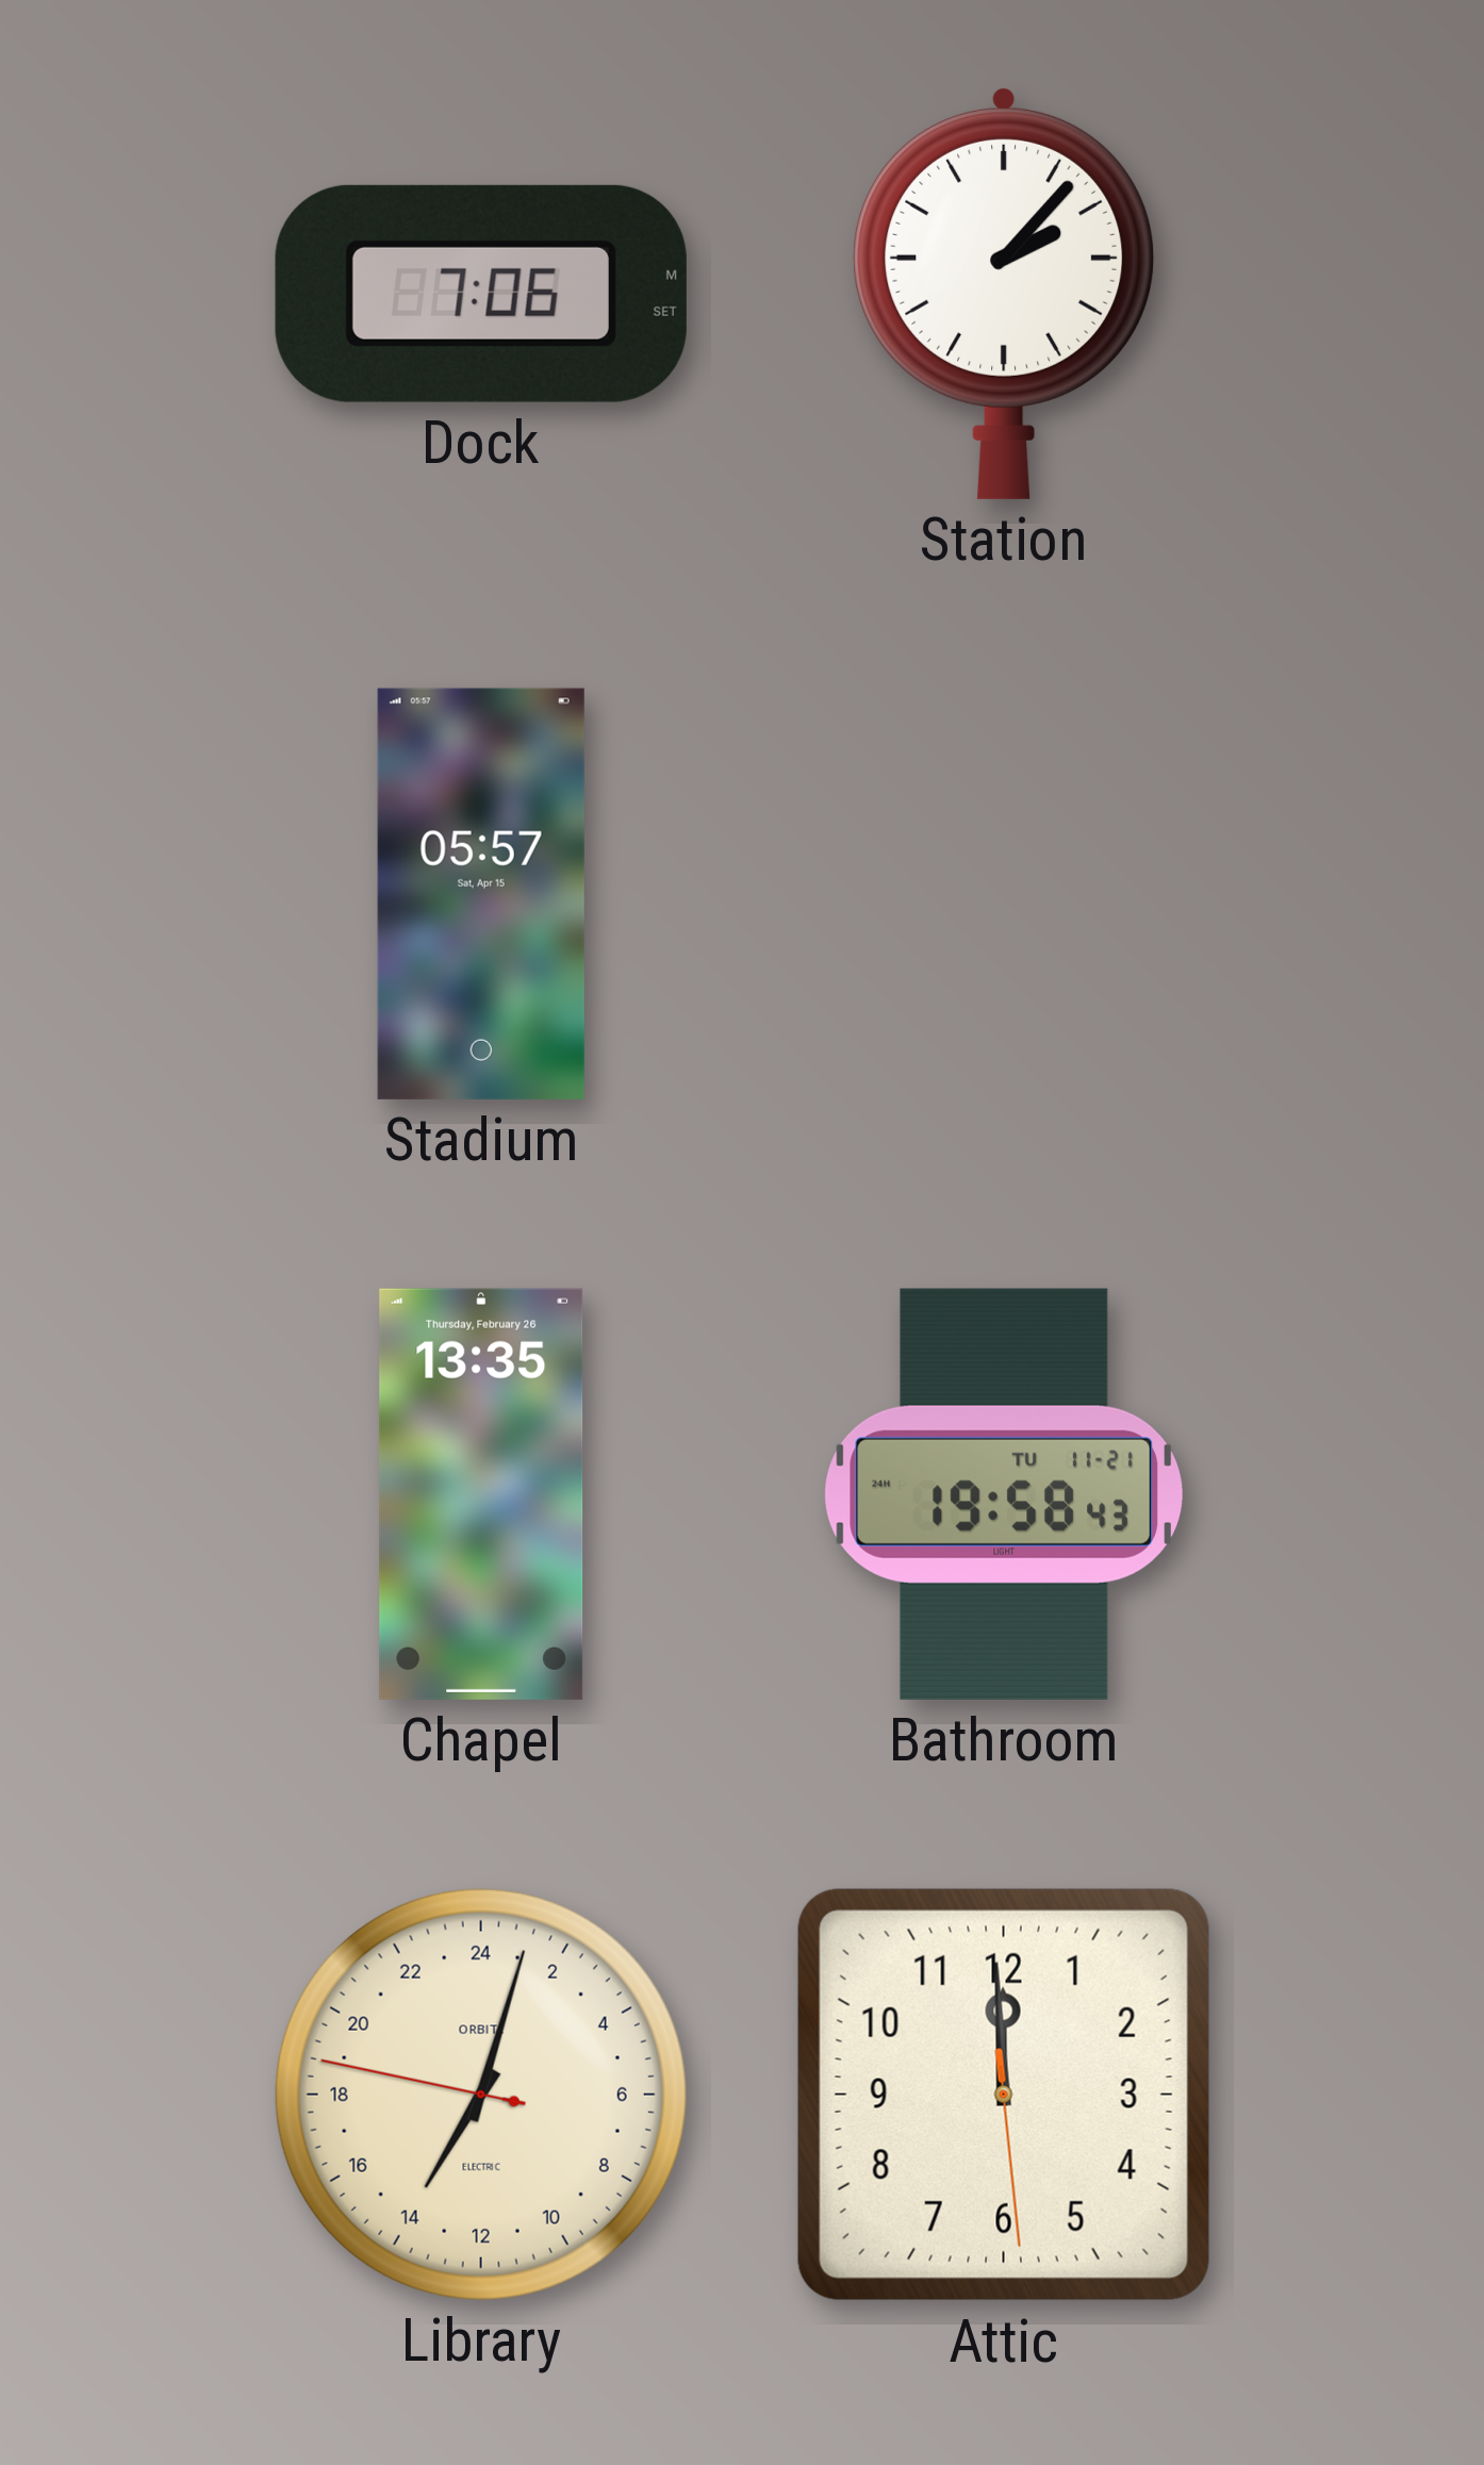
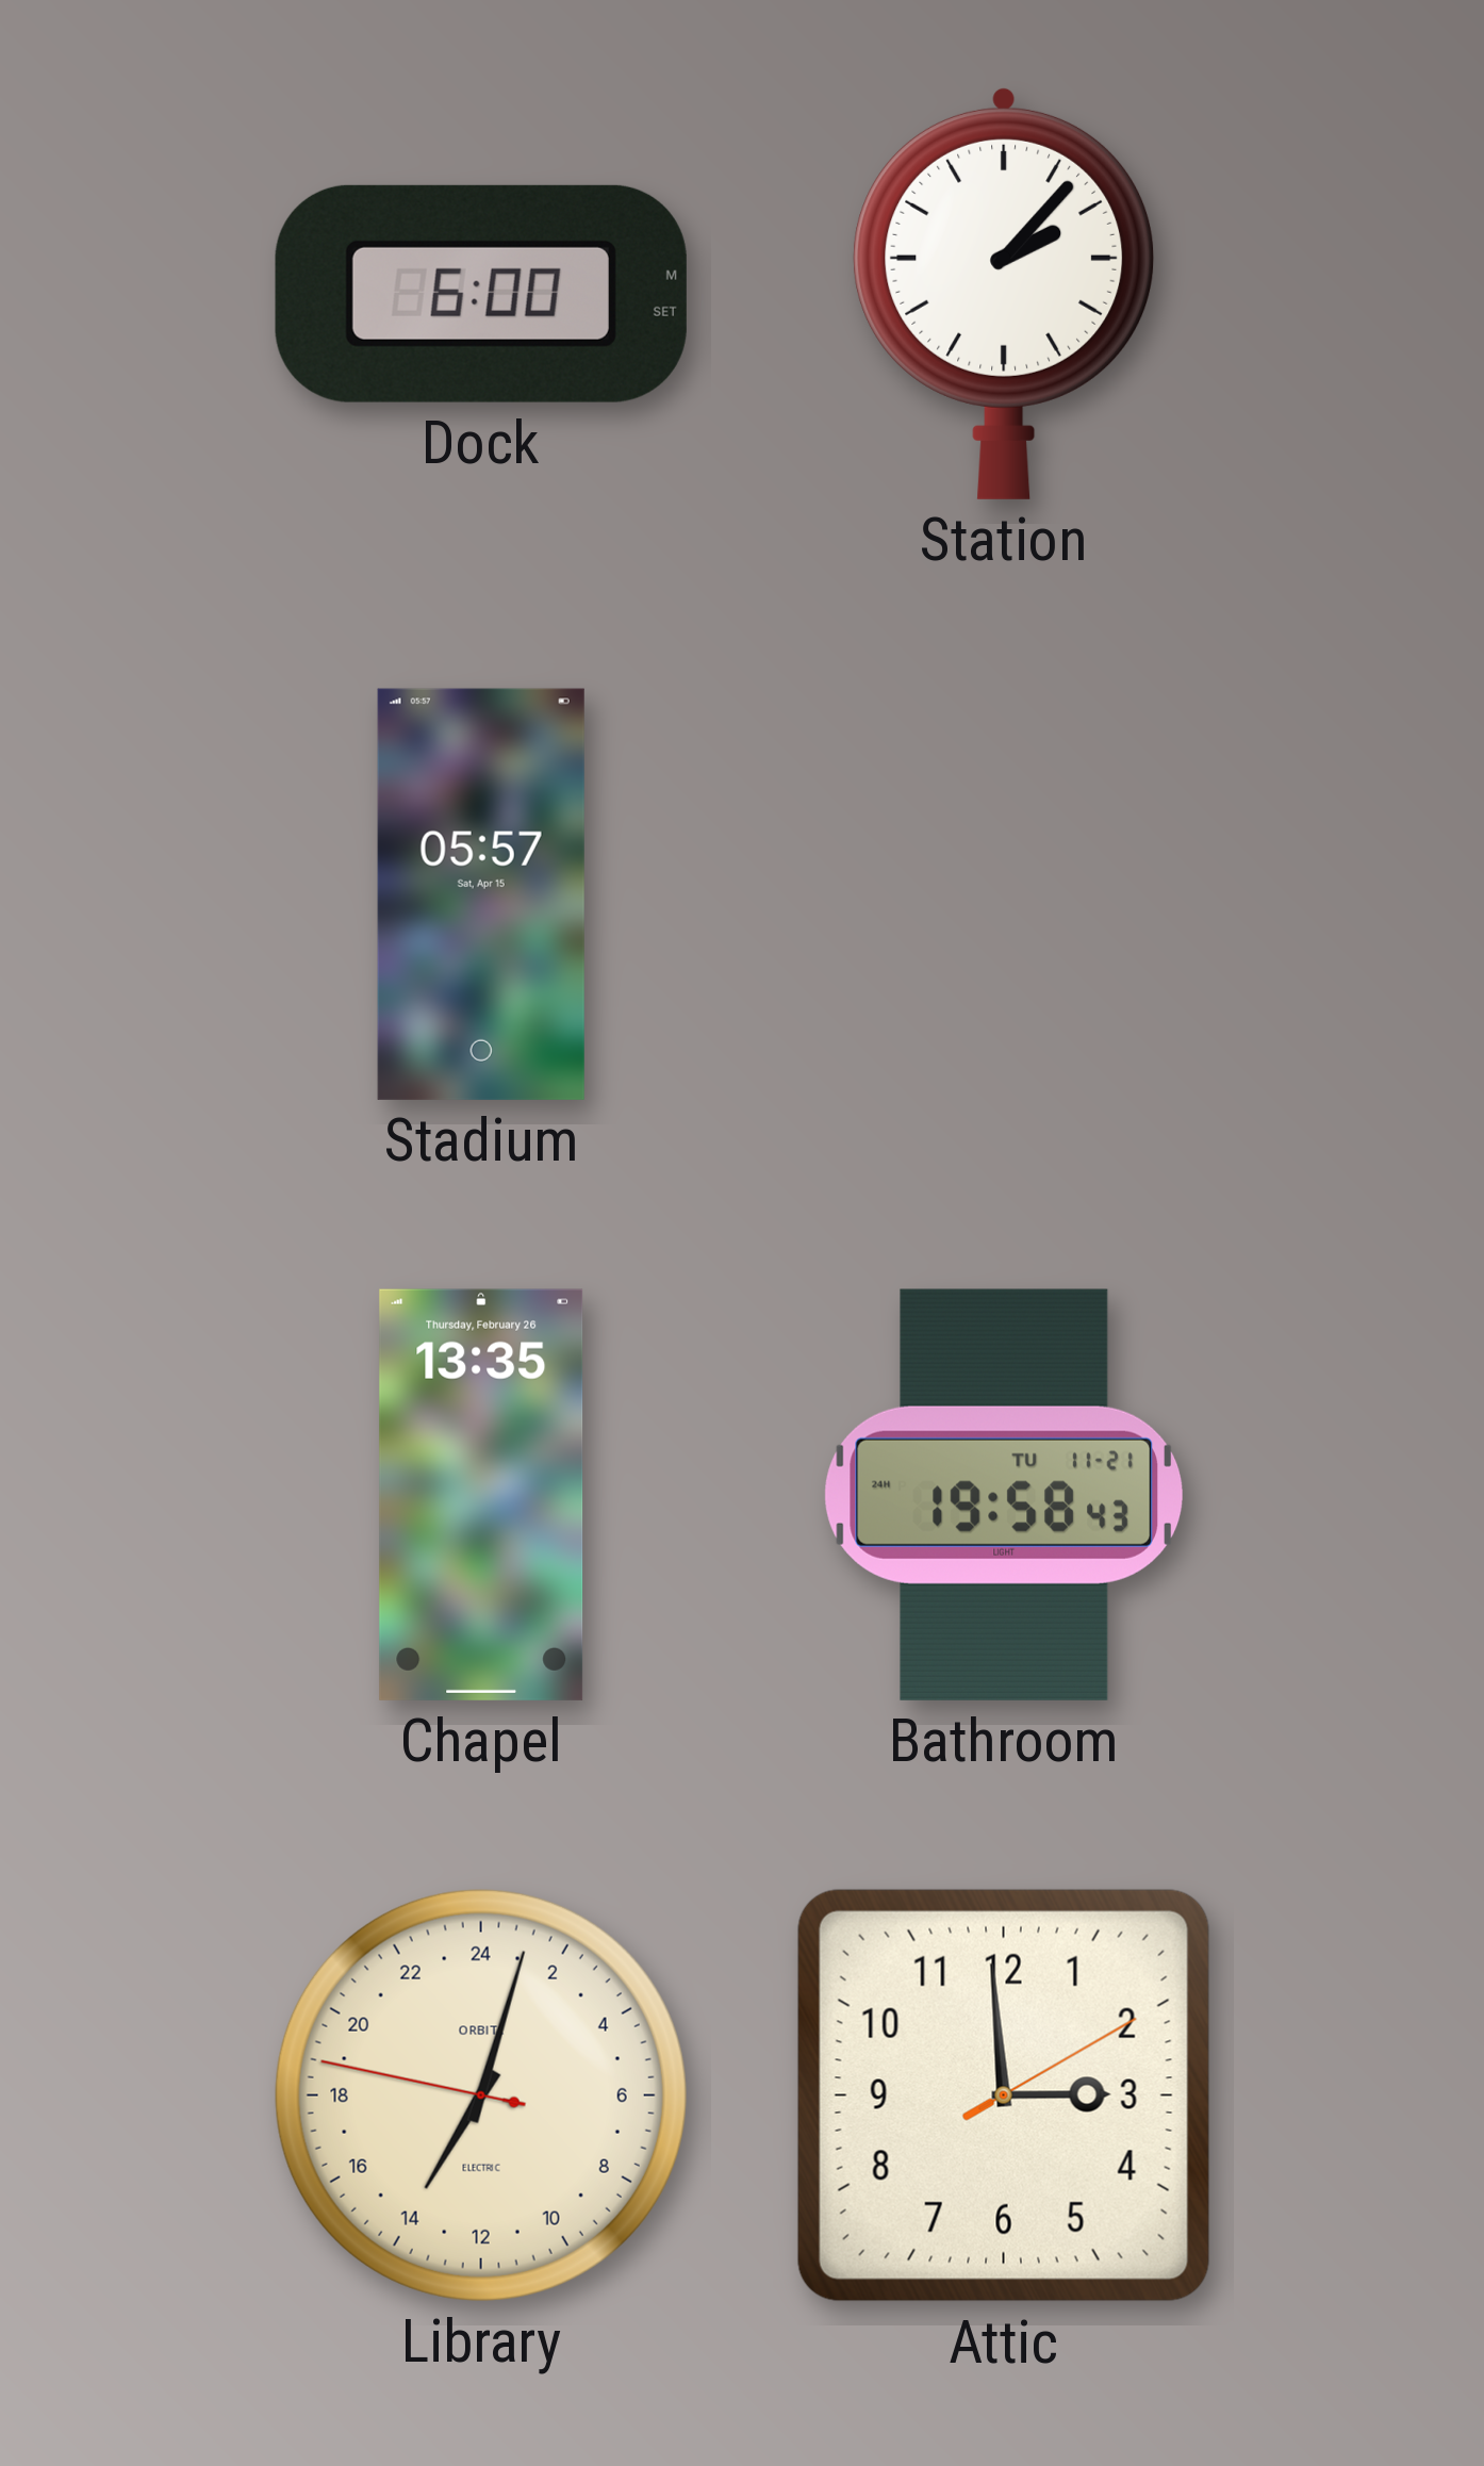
Dock: 7:06 -> 6:00
Attic: 11:59 -> 2:59
